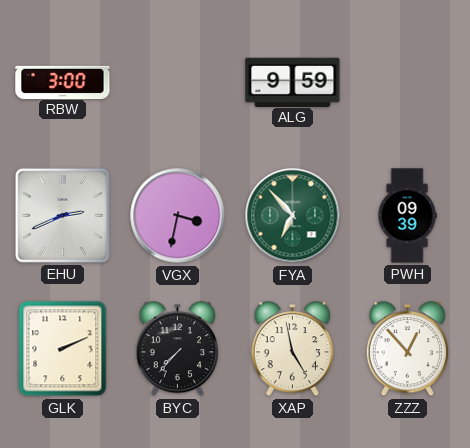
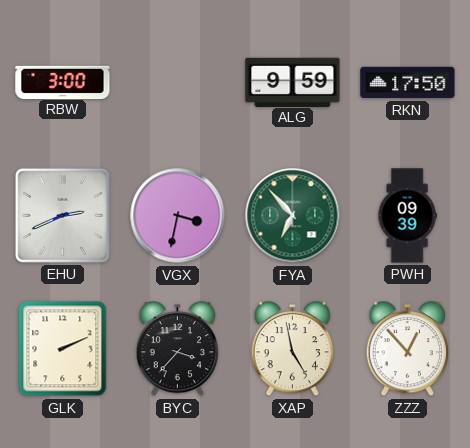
RKN: none -> 17:50
BYC: 7:37 -> 3:37
